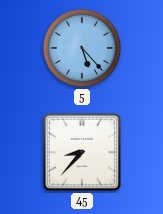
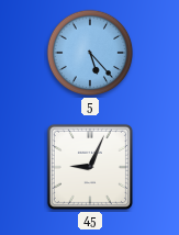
45: 8:37 -> 9:04
